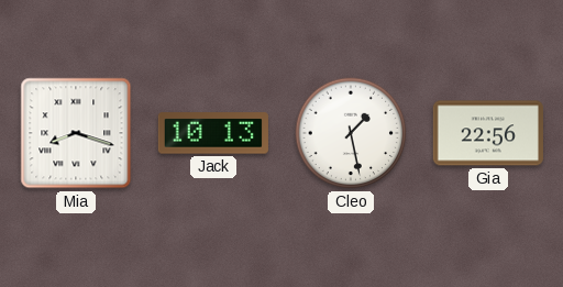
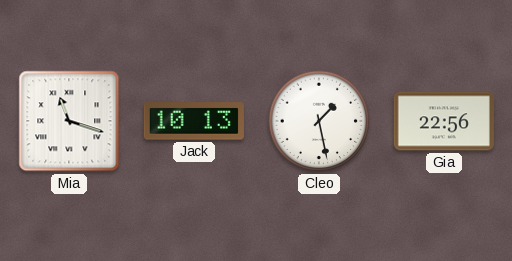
Mia: 8:18 -> 11:18
